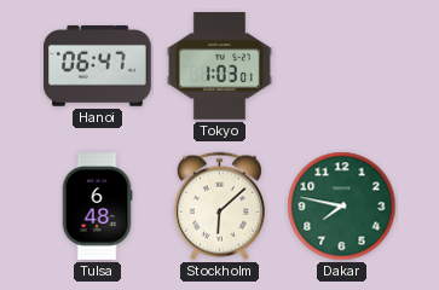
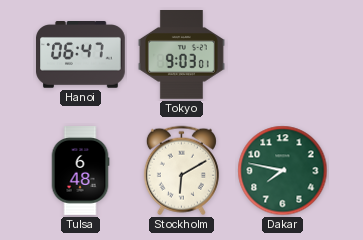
Tokyo: 1:03 -> 9:03
Stockholm: 6:08 -> 6:10
